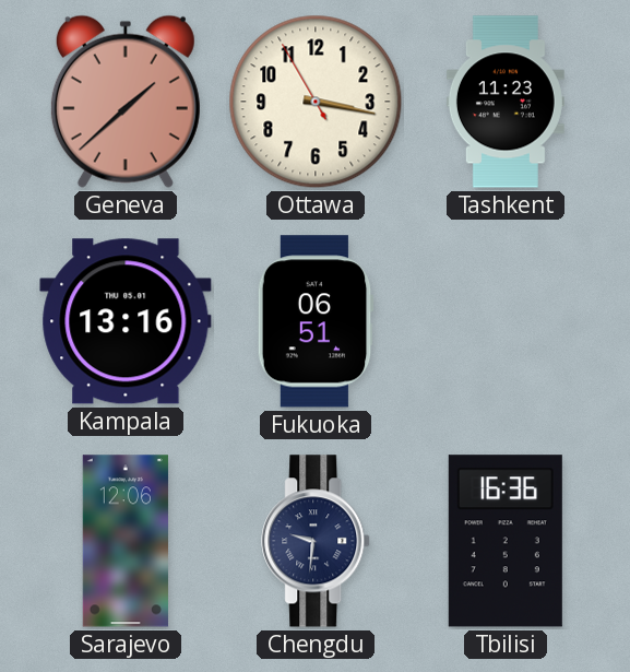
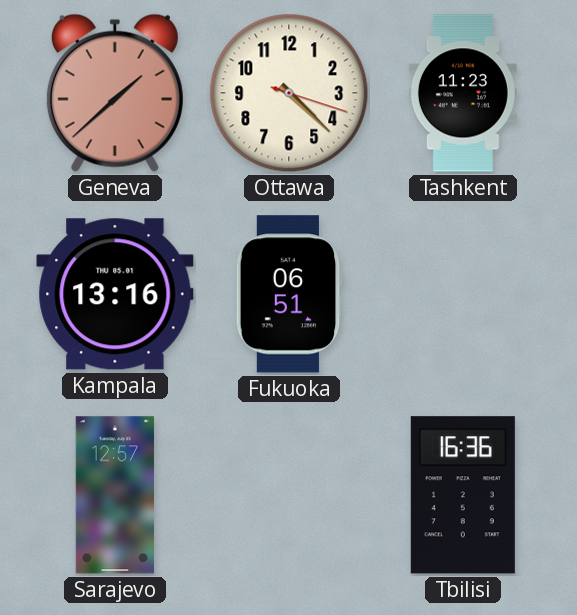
Ottawa: 3:16 -> 4:22
Sarajevo: 12:06 -> 12:57
Chengdu: 9:31 -> none
